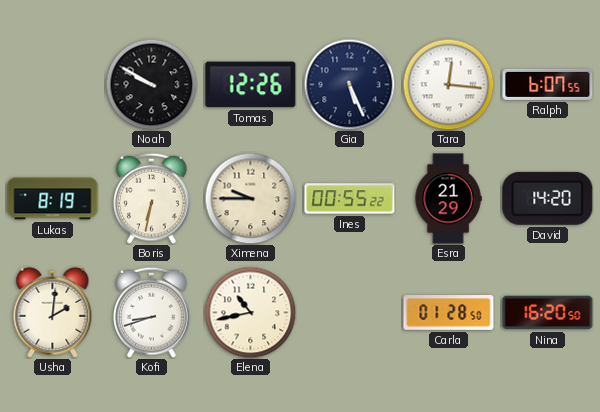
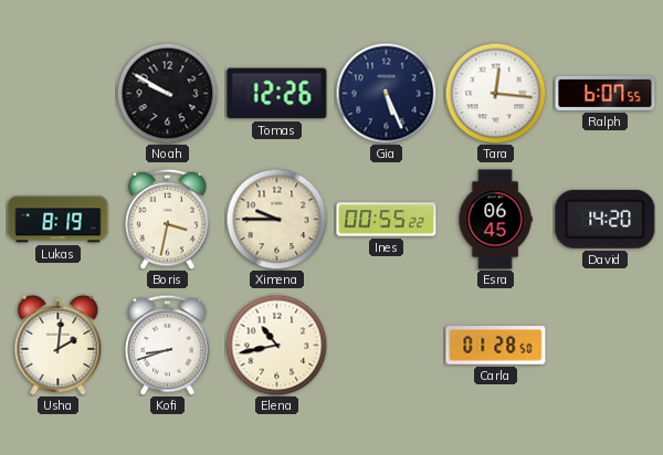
Boris: 6:32 -> 3:32
Esra: 21:29 -> 06:45
Nina: 16:20 -> none
